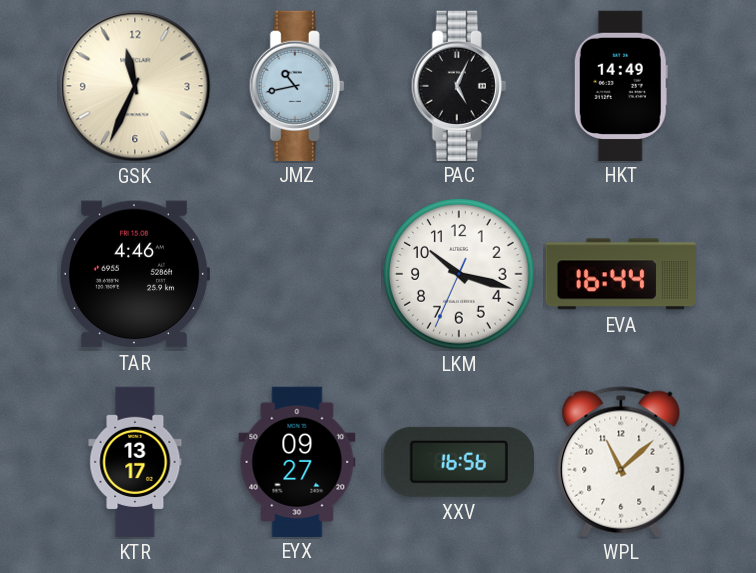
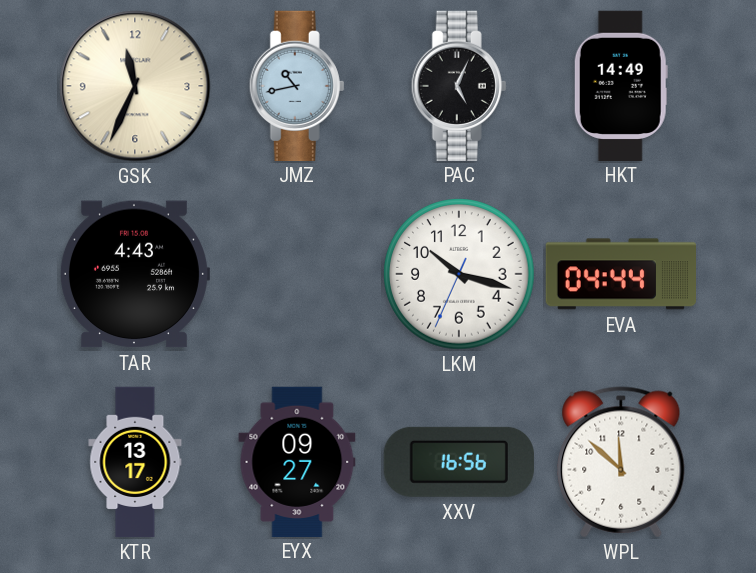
TAR: 4:46 -> 4:43
EVA: 16:44 -> 04:44
WPL: 11:08 -> 11:52
